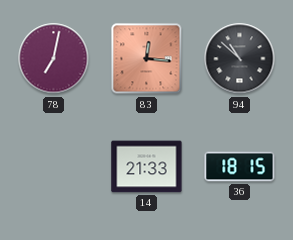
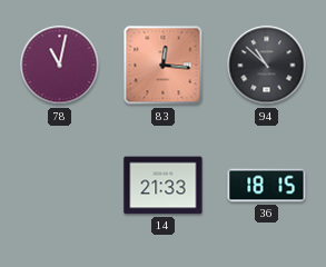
78: 7:02 -> 11:02
